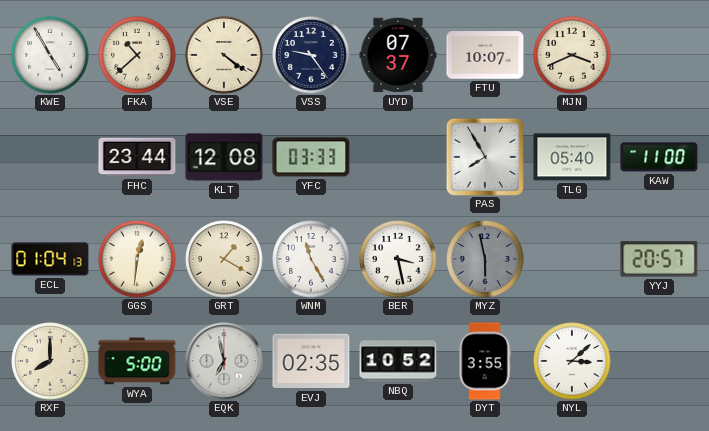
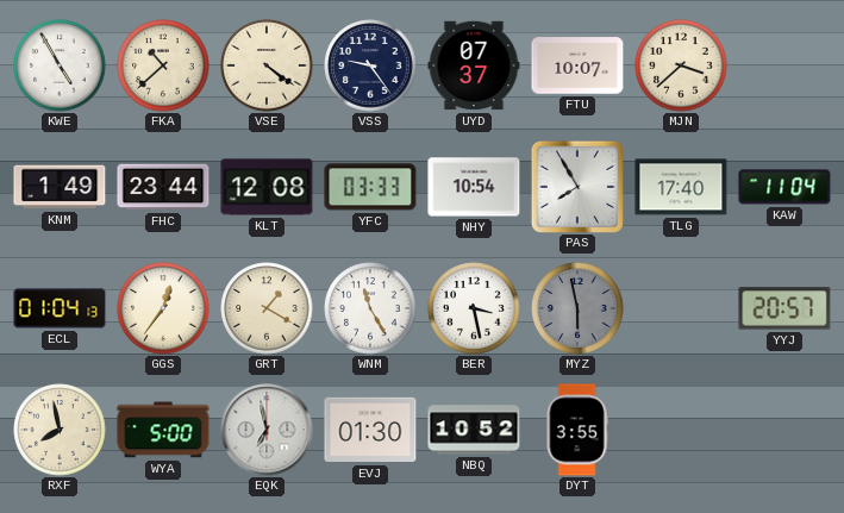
MJN: 3:41 -> 3:38
KNM: none -> 1:49
NHY: none -> 10:54
TLG: 05:40 -> 17:40
KAW: 11:00 -> 11:04
GGS: 12:31 -> 12:36
RXF: 8:00 -> 7:58
EVJ: 02:35 -> 01:30
NYL: 3:08 -> none
